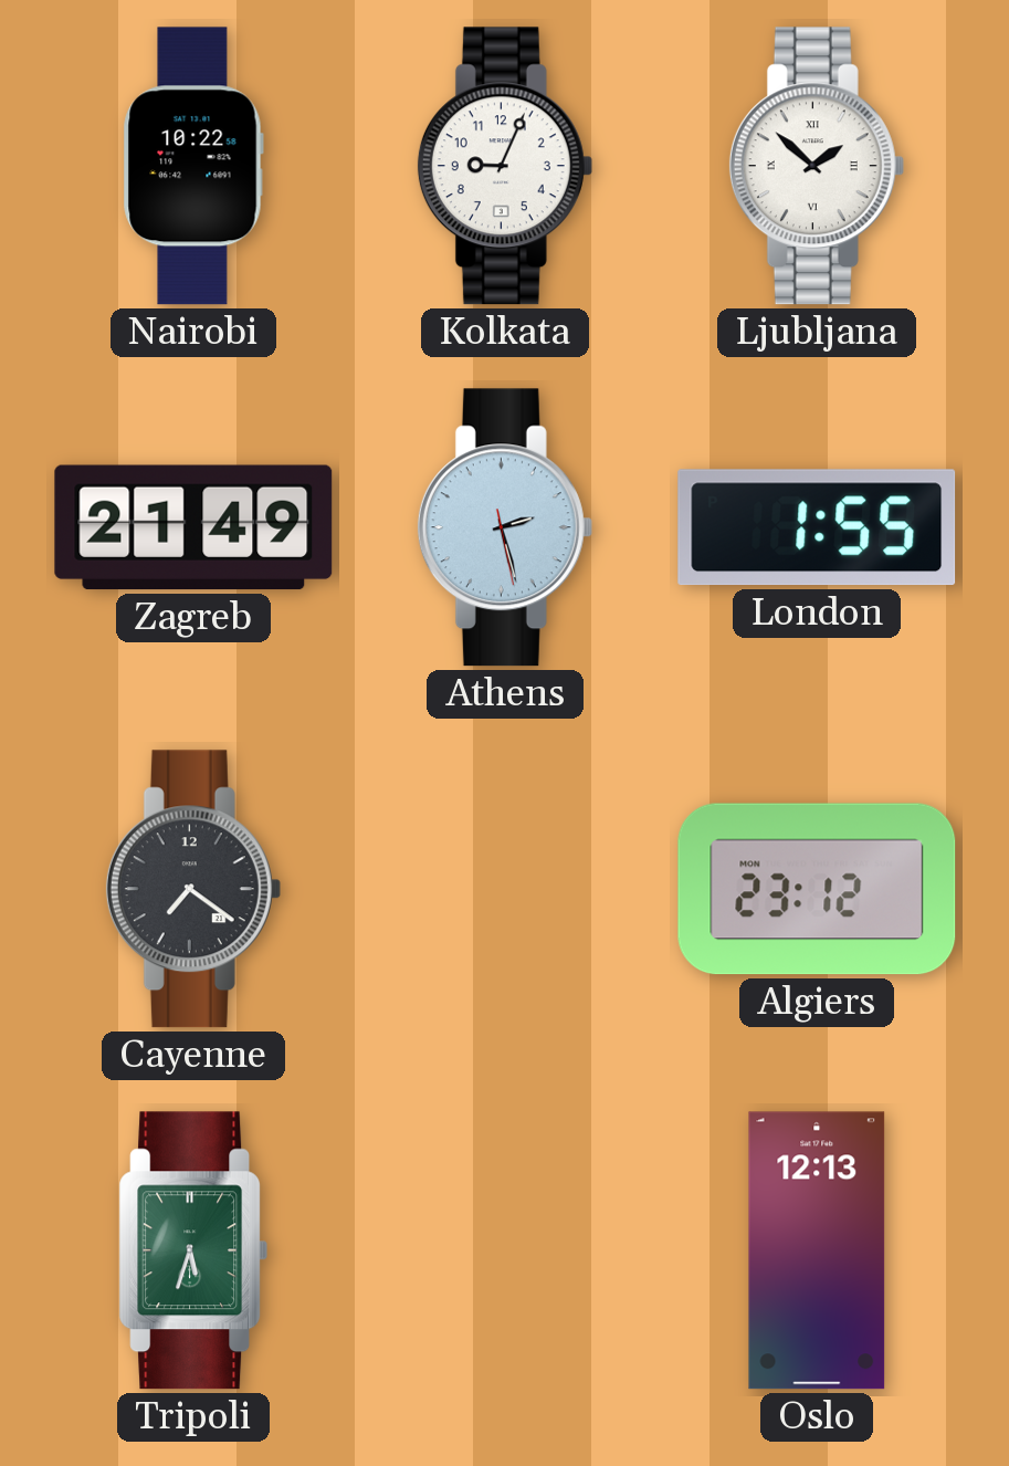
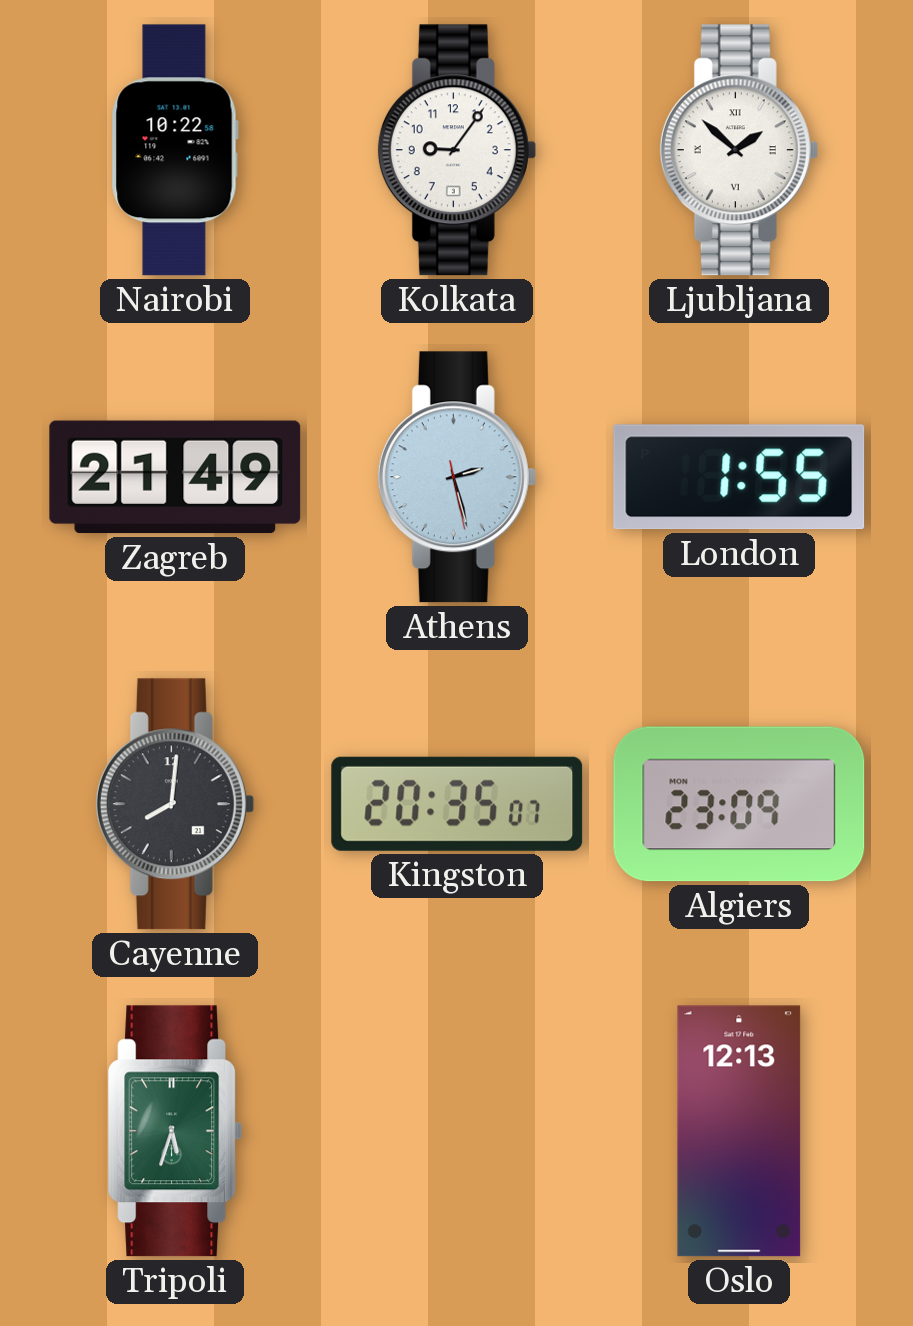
Kolkata: 9:04 -> 9:06
Cayenne: 7:21 -> 8:01
Kingston: none -> 20:35
Algiers: 23:12 -> 23:09
